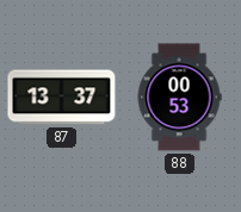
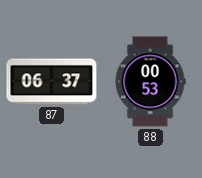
87: 13:37 -> 06:37
